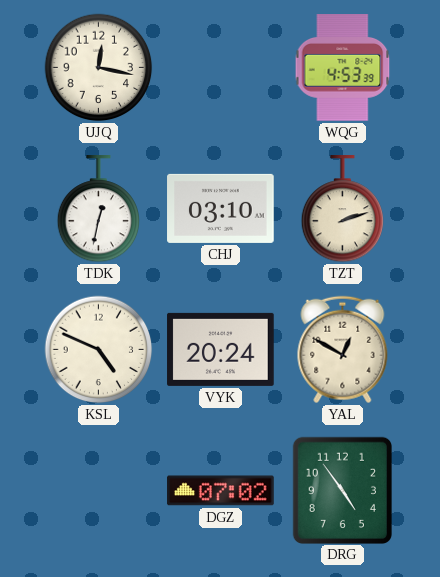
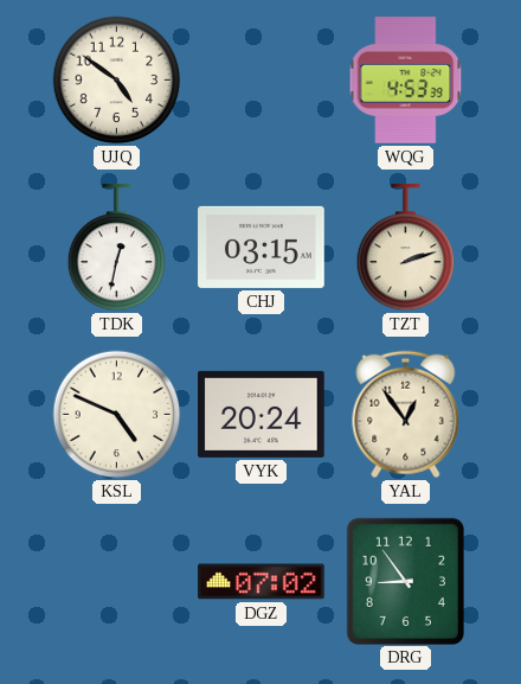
UJQ: 12:17 -> 4:51
CHJ: 03:10 -> 03:15
YAL: 12:50 -> 12:54
DRG: 4:54 -> 8:54
